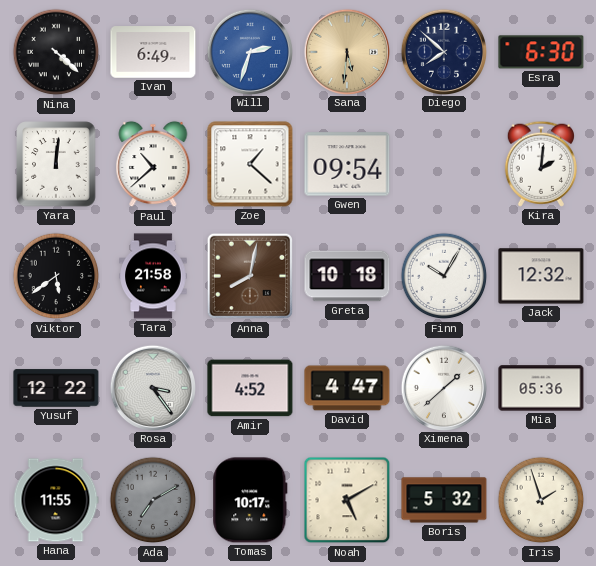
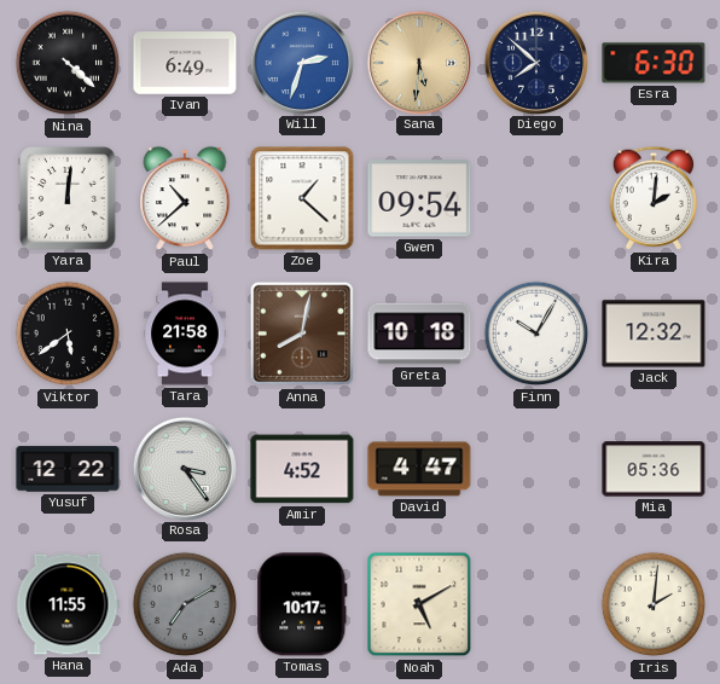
Ximena: 1:38 -> none
Boris: 5:32 -> none
Iris: 1:57 -> 2:01
